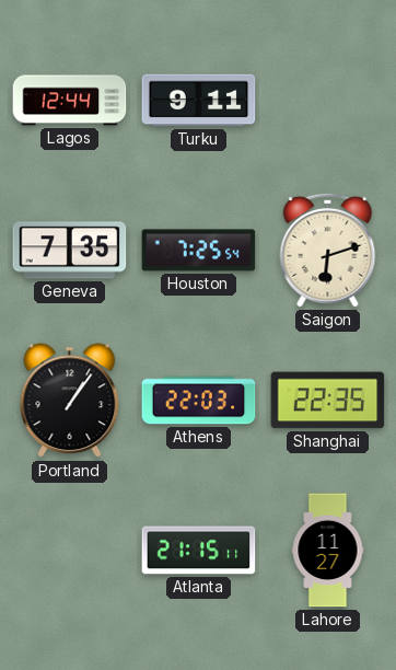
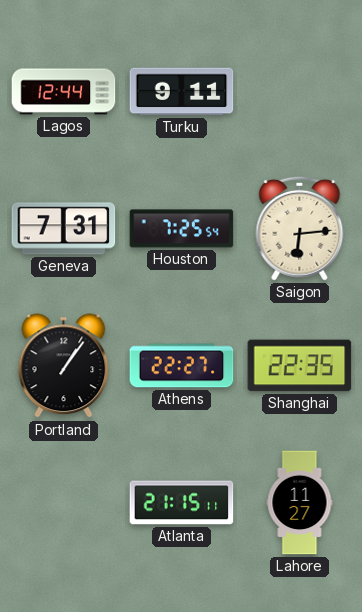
Geneva: 7:35 -> 7:31
Saigon: 6:12 -> 6:14
Athens: 22:03 -> 22:27
